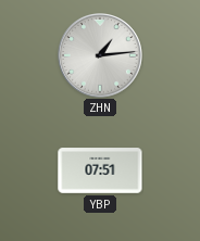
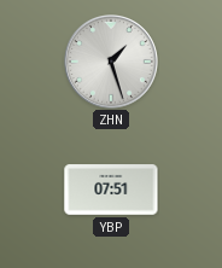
ZHN: 1:14 -> 1:27
